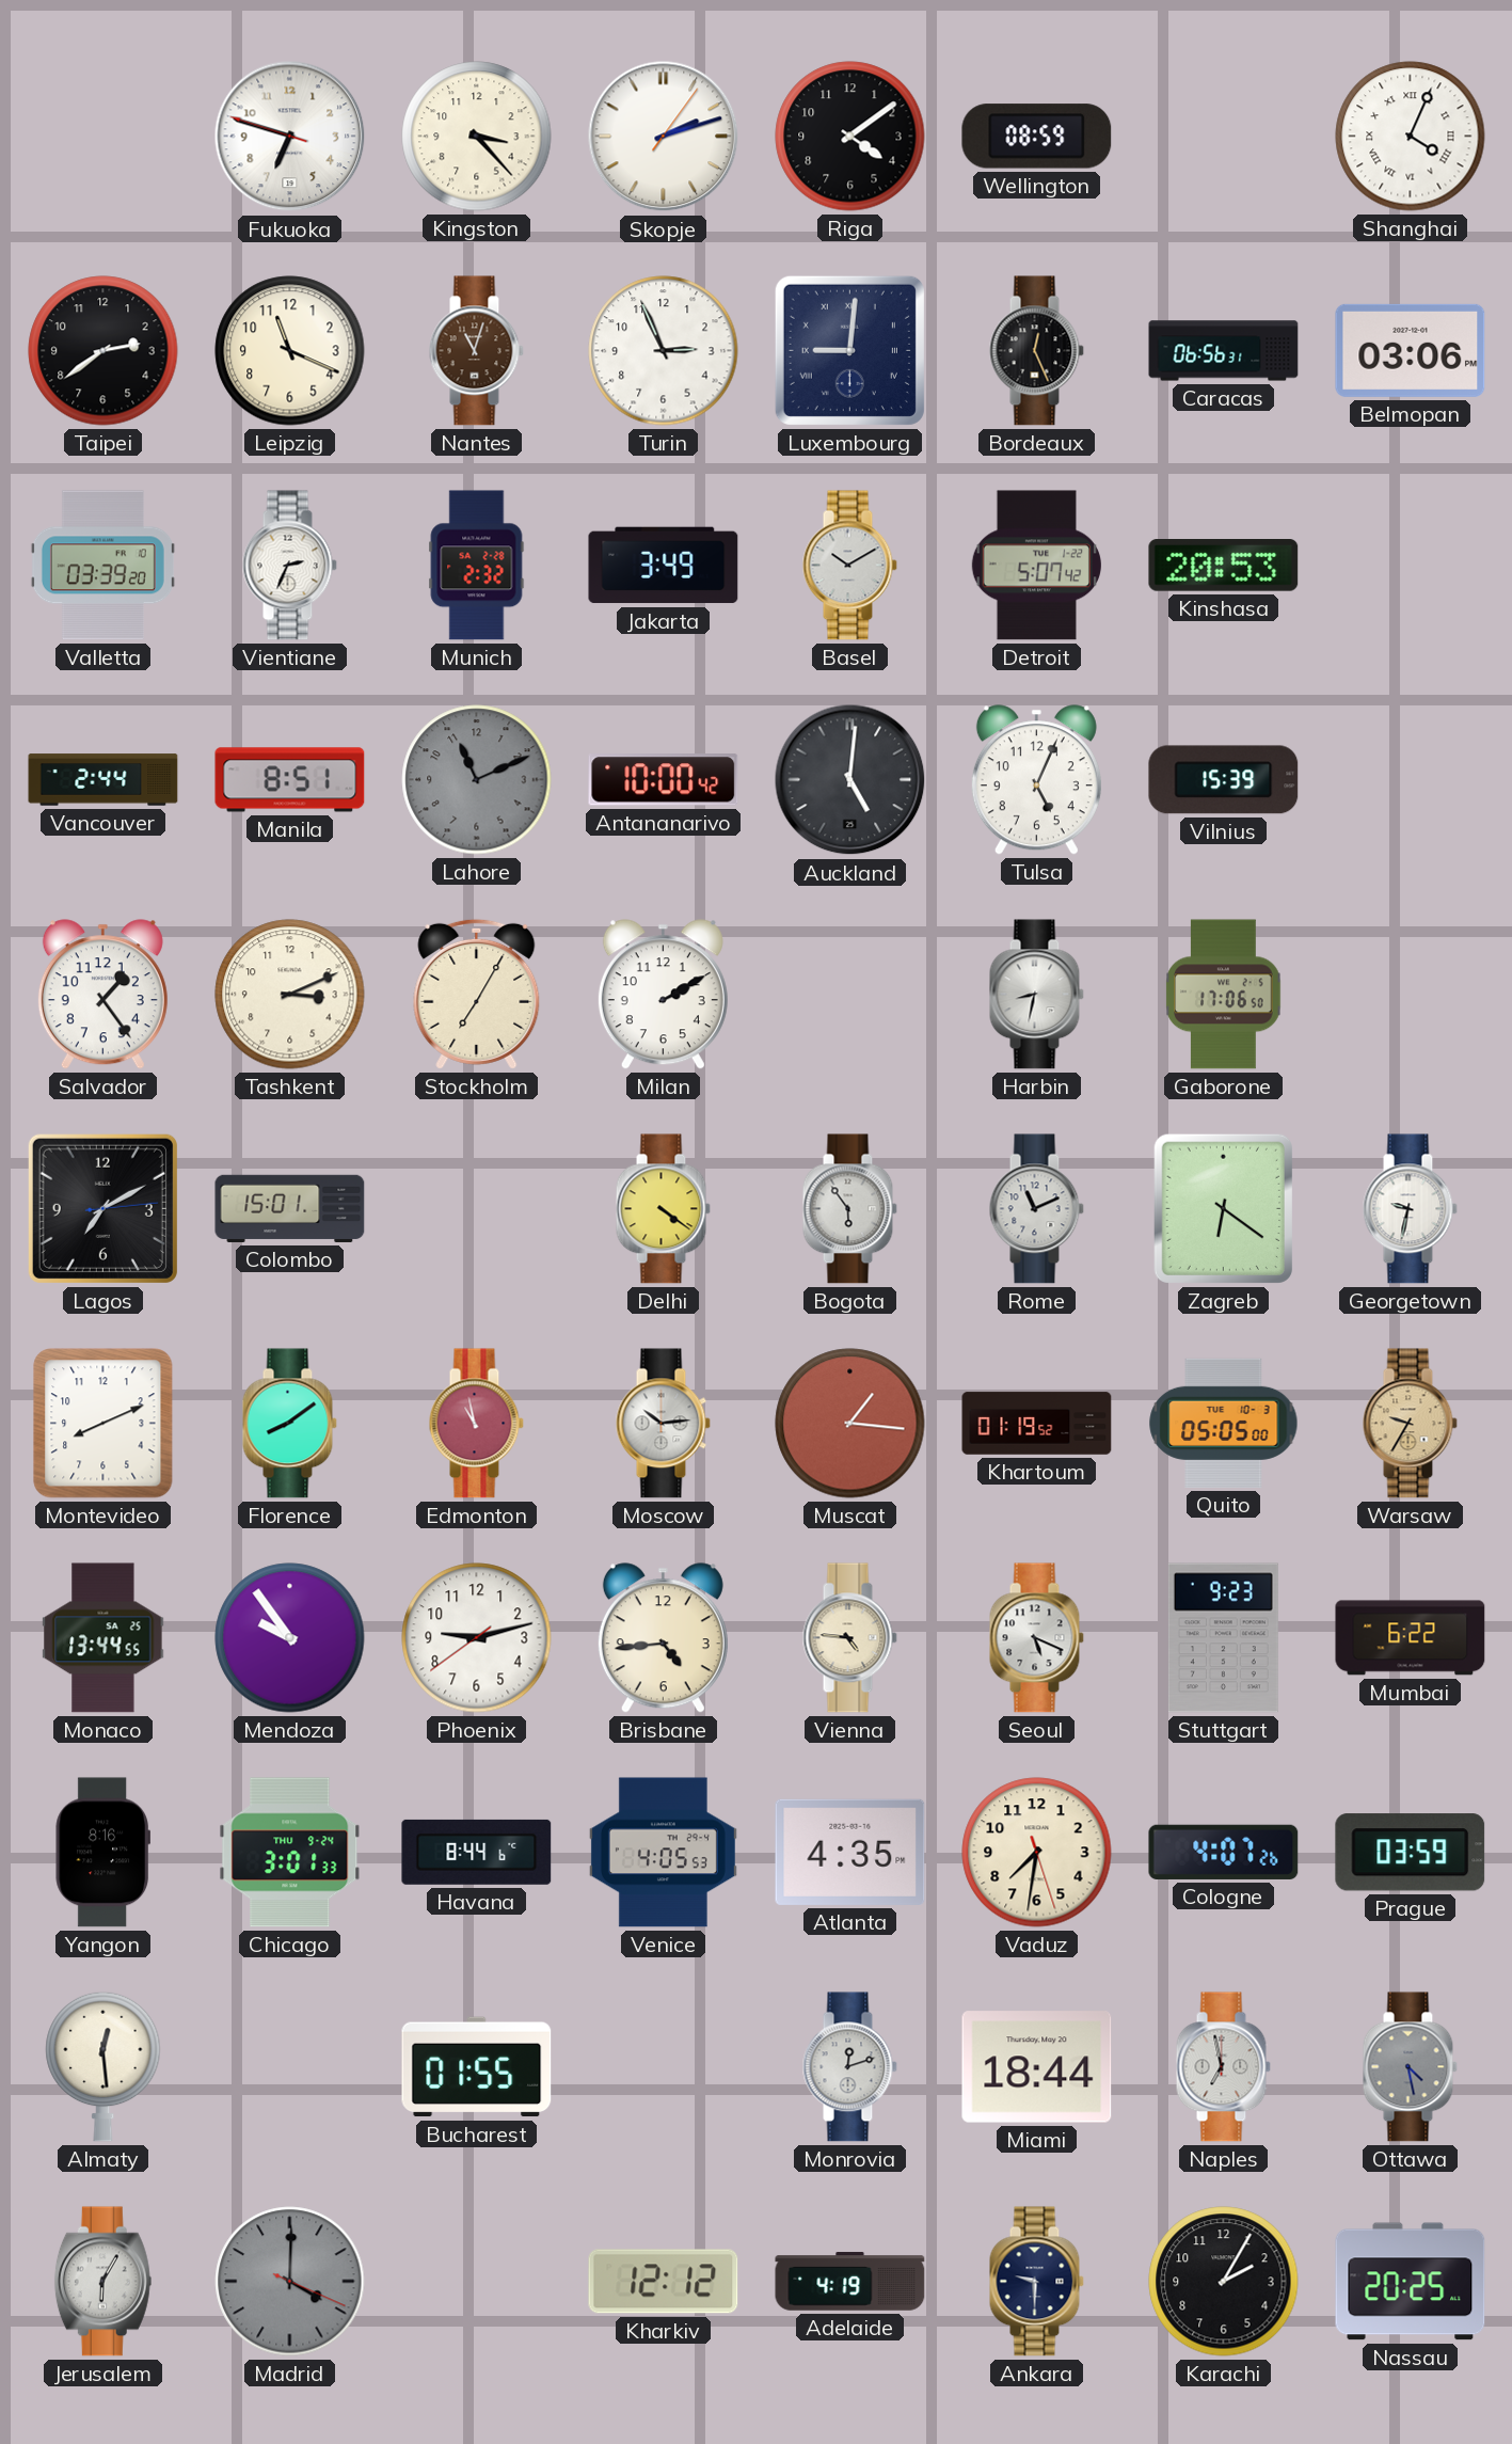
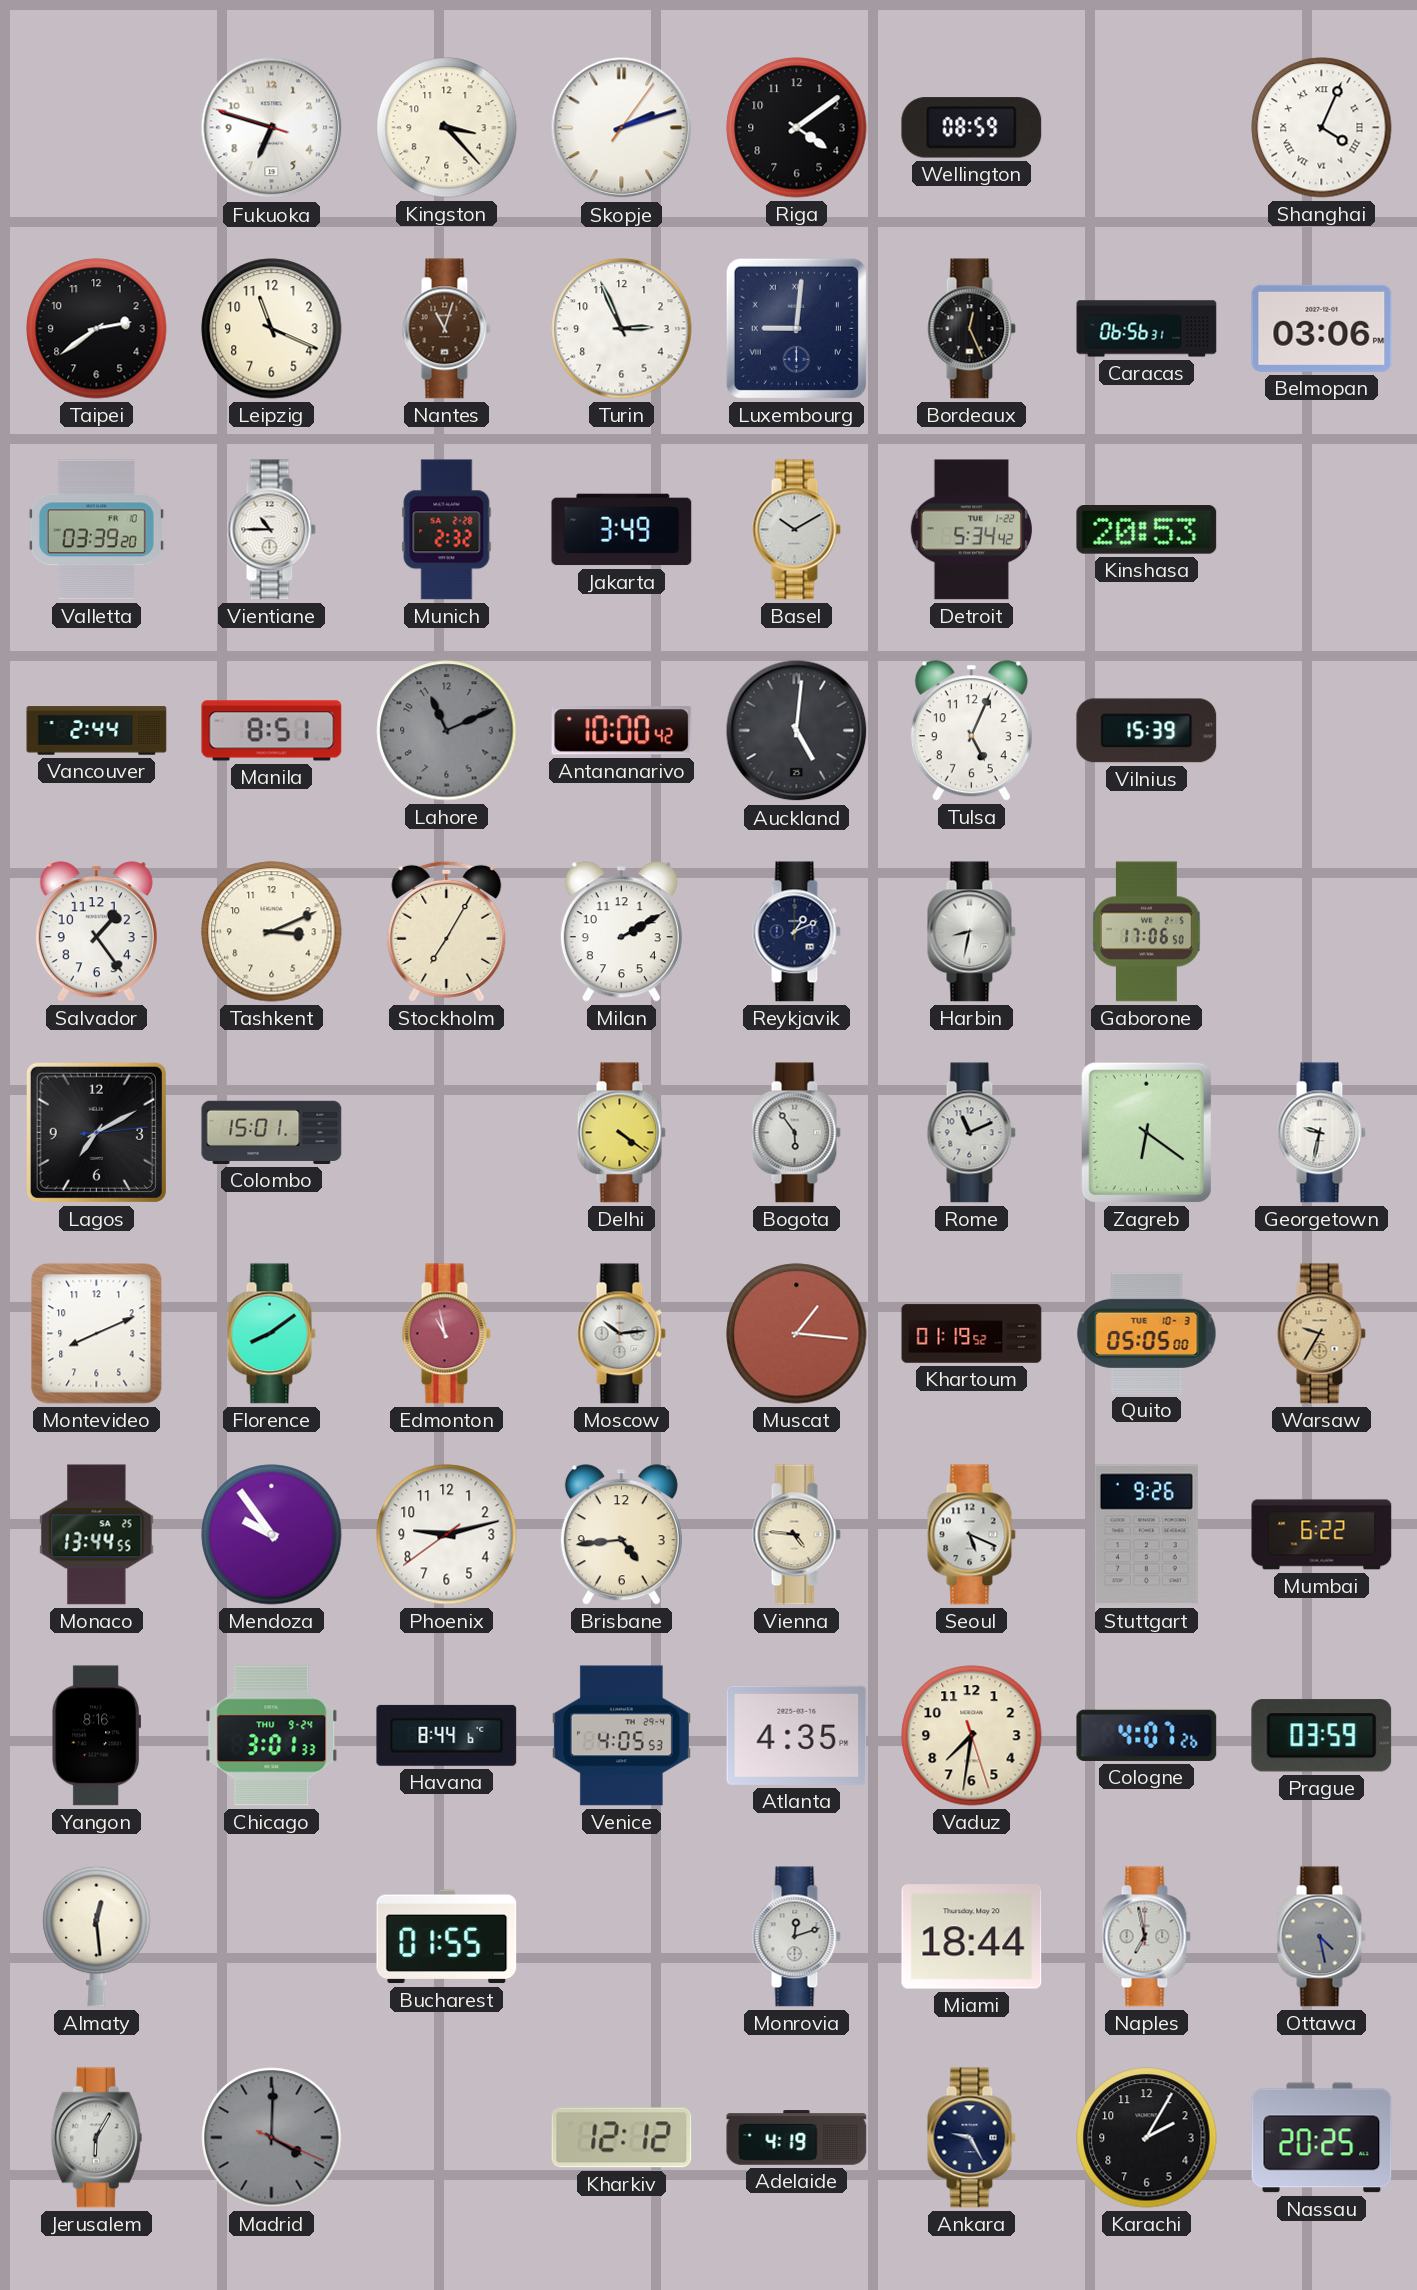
Vientiane: 2:34 -> 10:45
Detroit: 5:07 -> 5:34
Reykjavik: none -> 1:11
Stuttgart: 9:23 -> 9:26
Ankara: 9:30 -> 9:25
